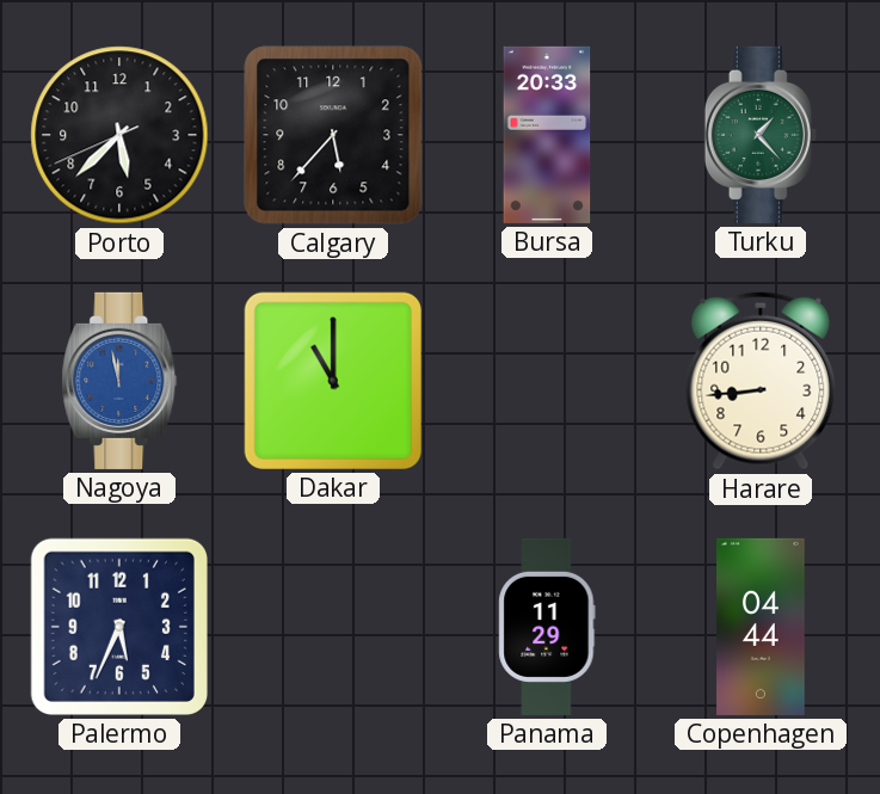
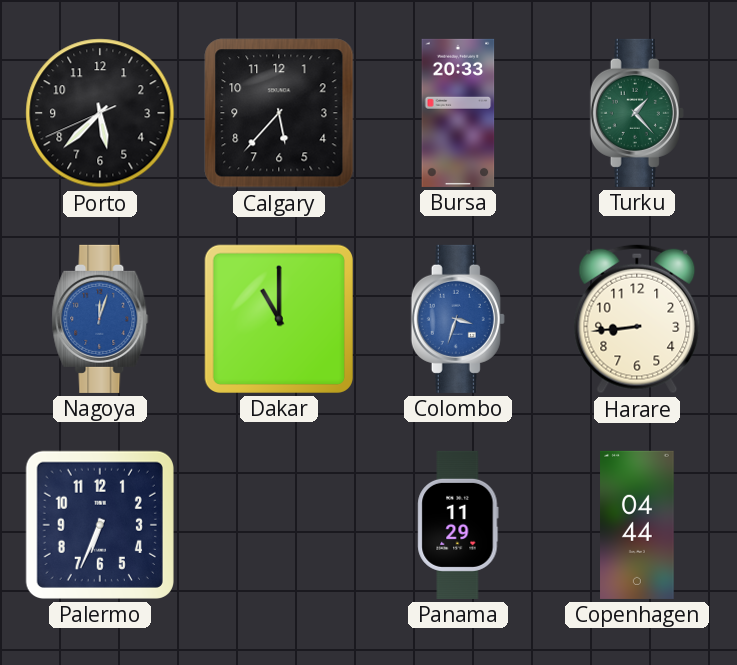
Nagoya: 11:58 -> 12:03
Colombo: none -> 3:33
Palermo: 5:34 -> 6:34
